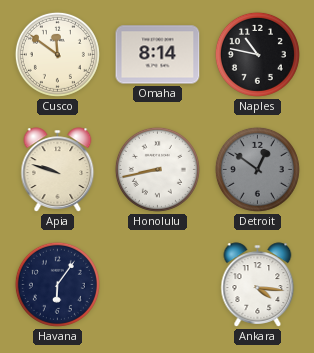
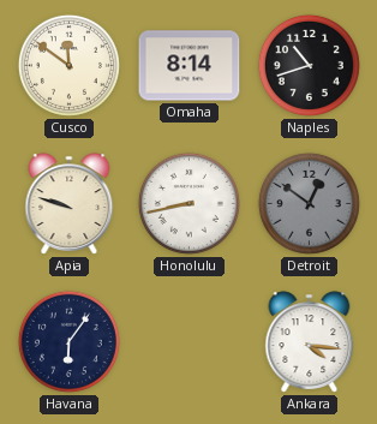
Naples: 10:47 -> 10:42
